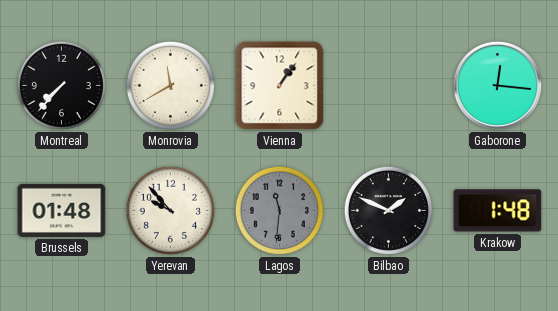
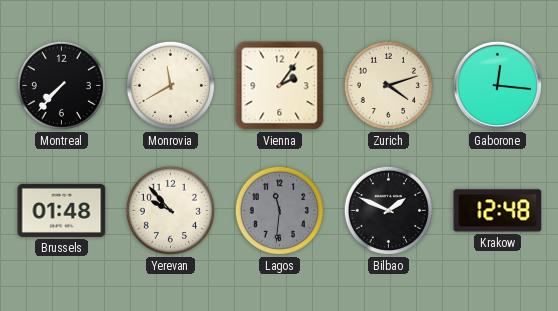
Vienna: 1:06 -> 2:06
Zurich: none -> 4:12
Krakow: 1:48 -> 12:48
